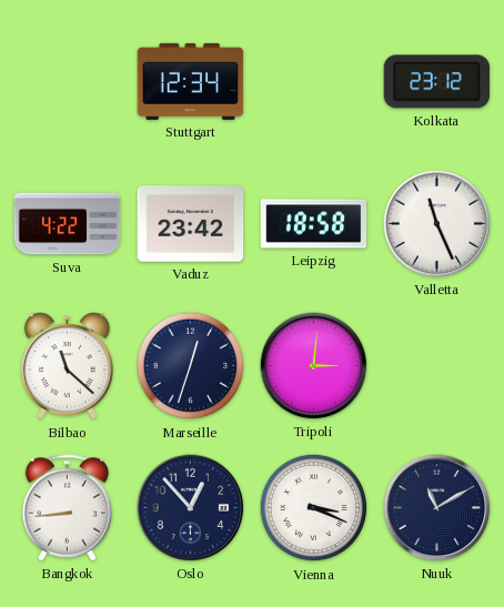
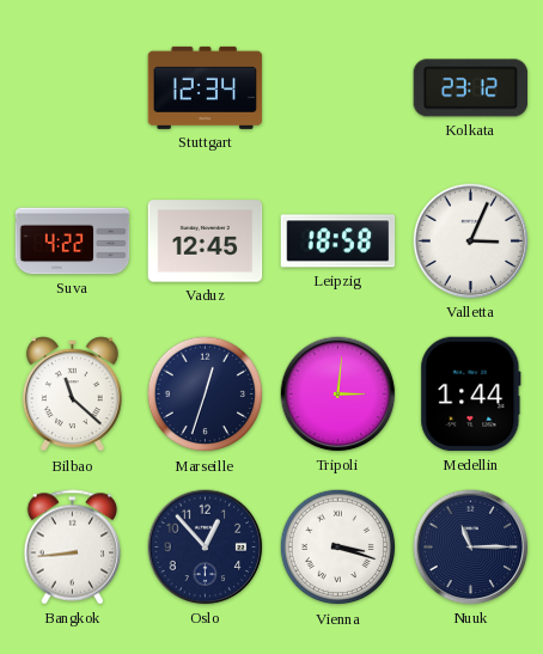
Vaduz: 23:42 -> 12:45
Valletta: 11:26 -> 3:04
Medellin: none -> 1:44
Vienna: 3:19 -> 3:18
Nuuk: 11:10 -> 11:15
